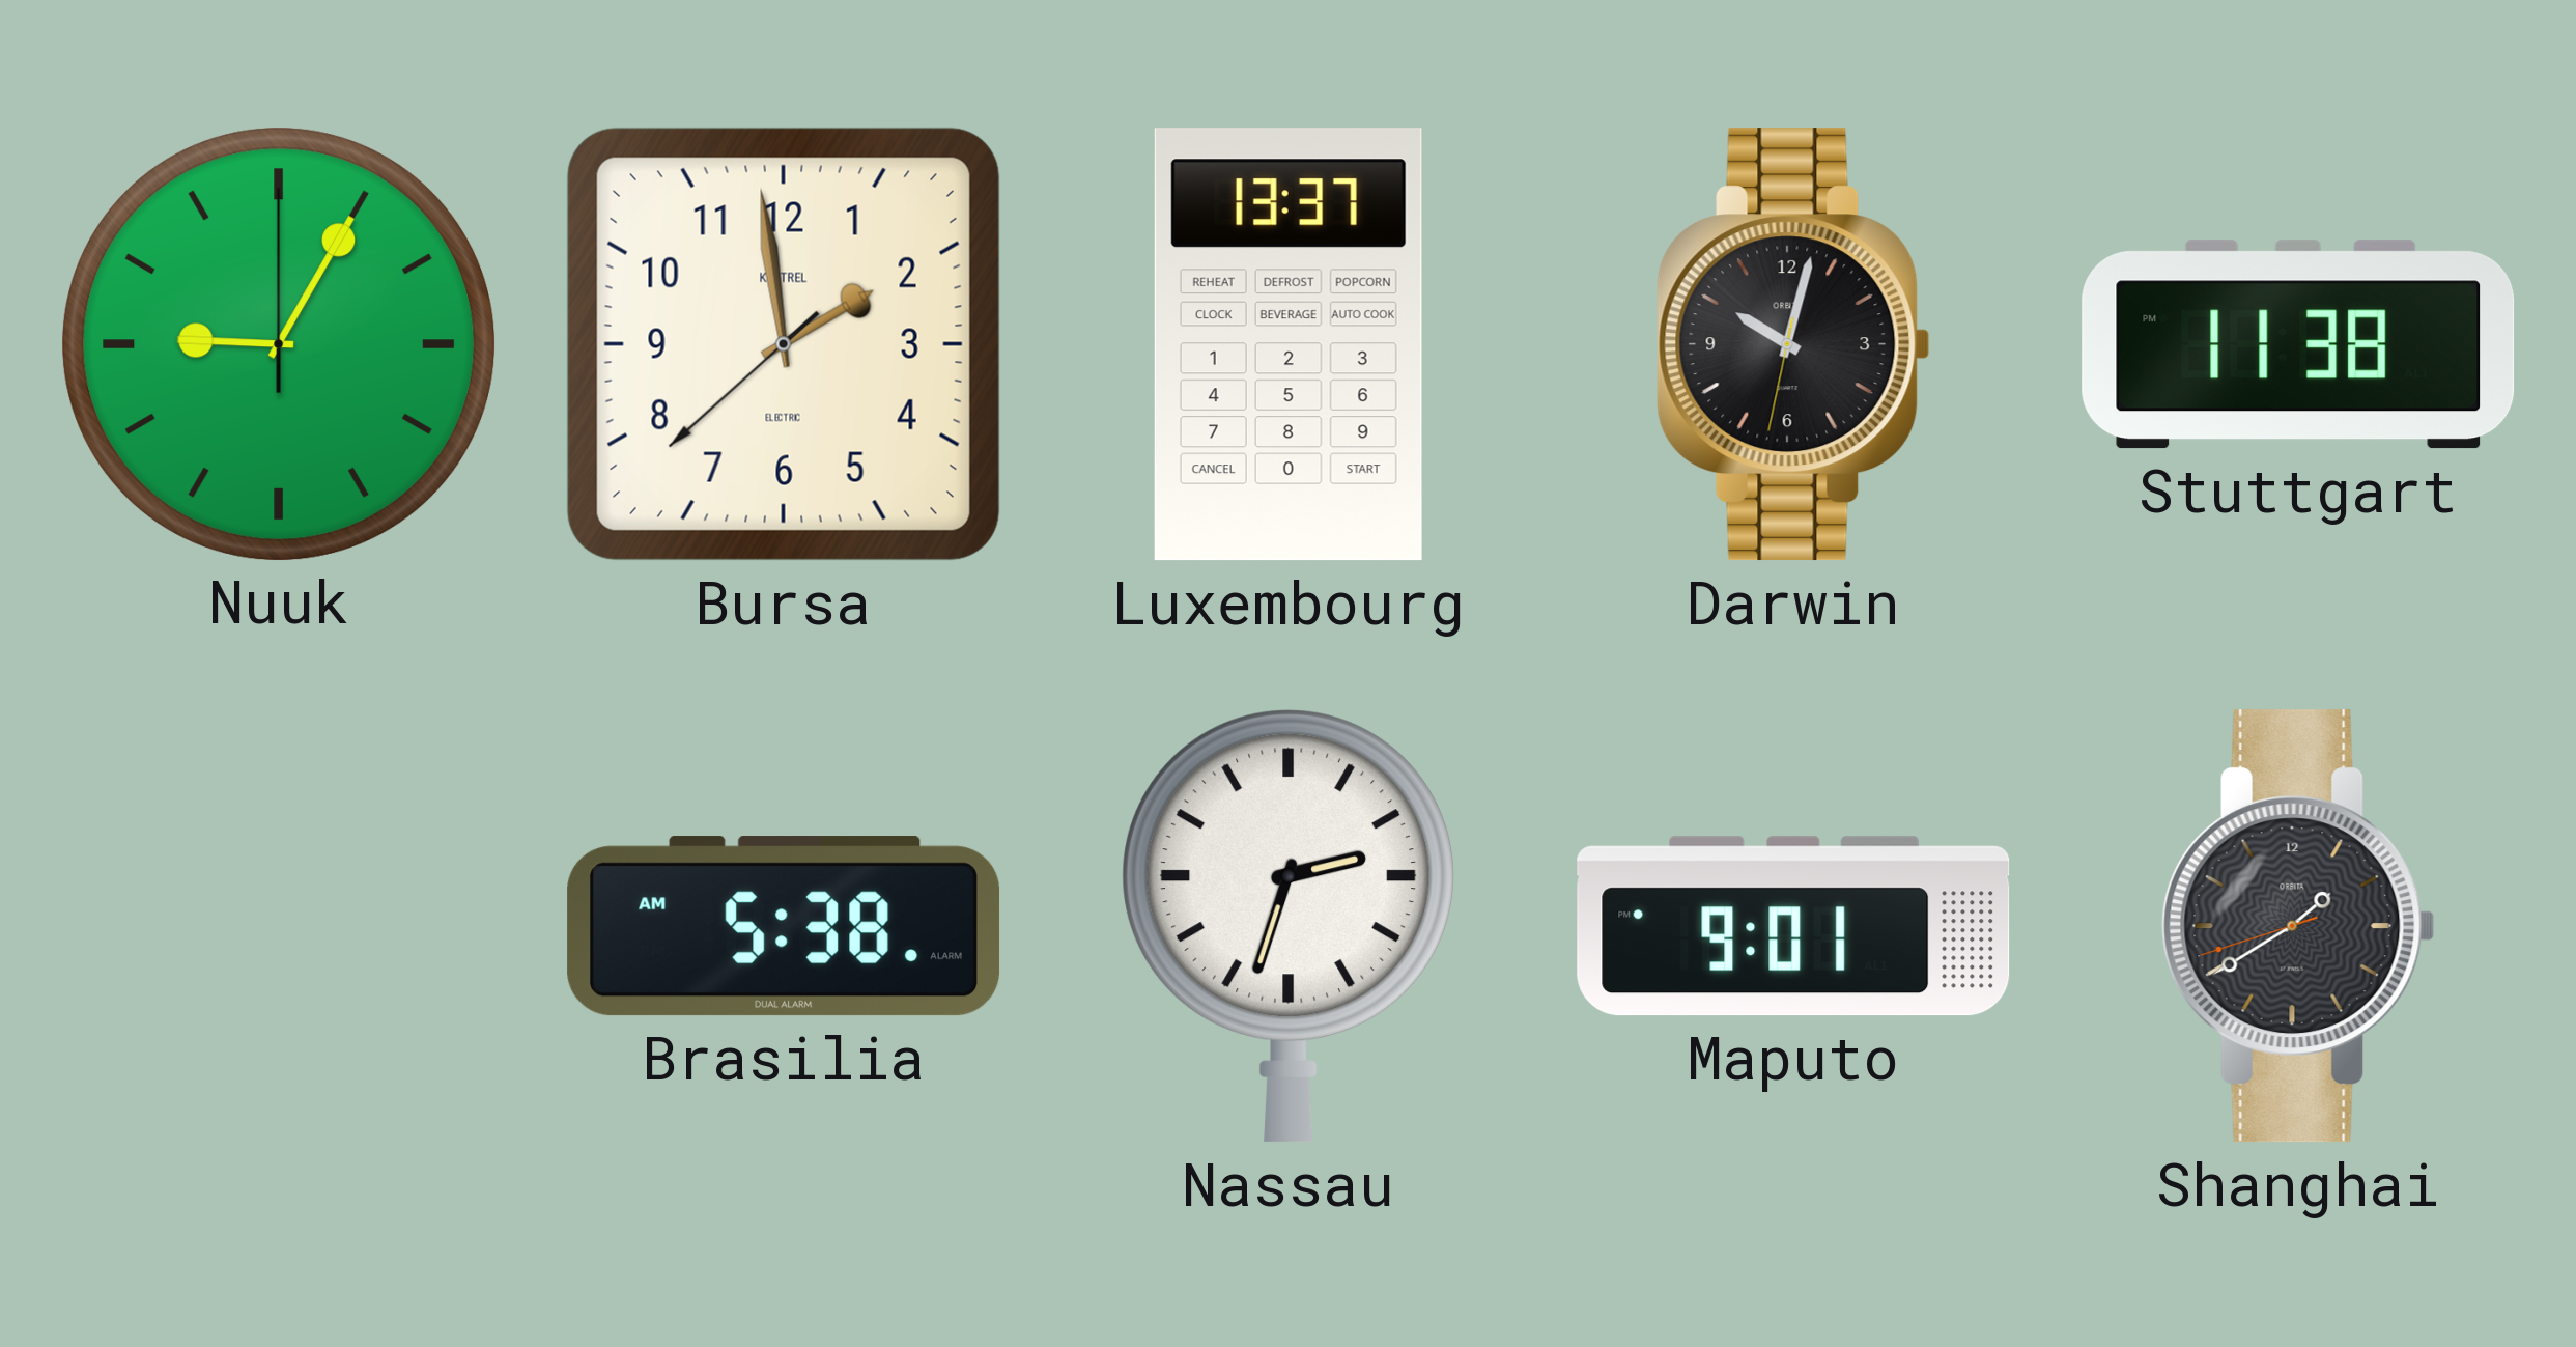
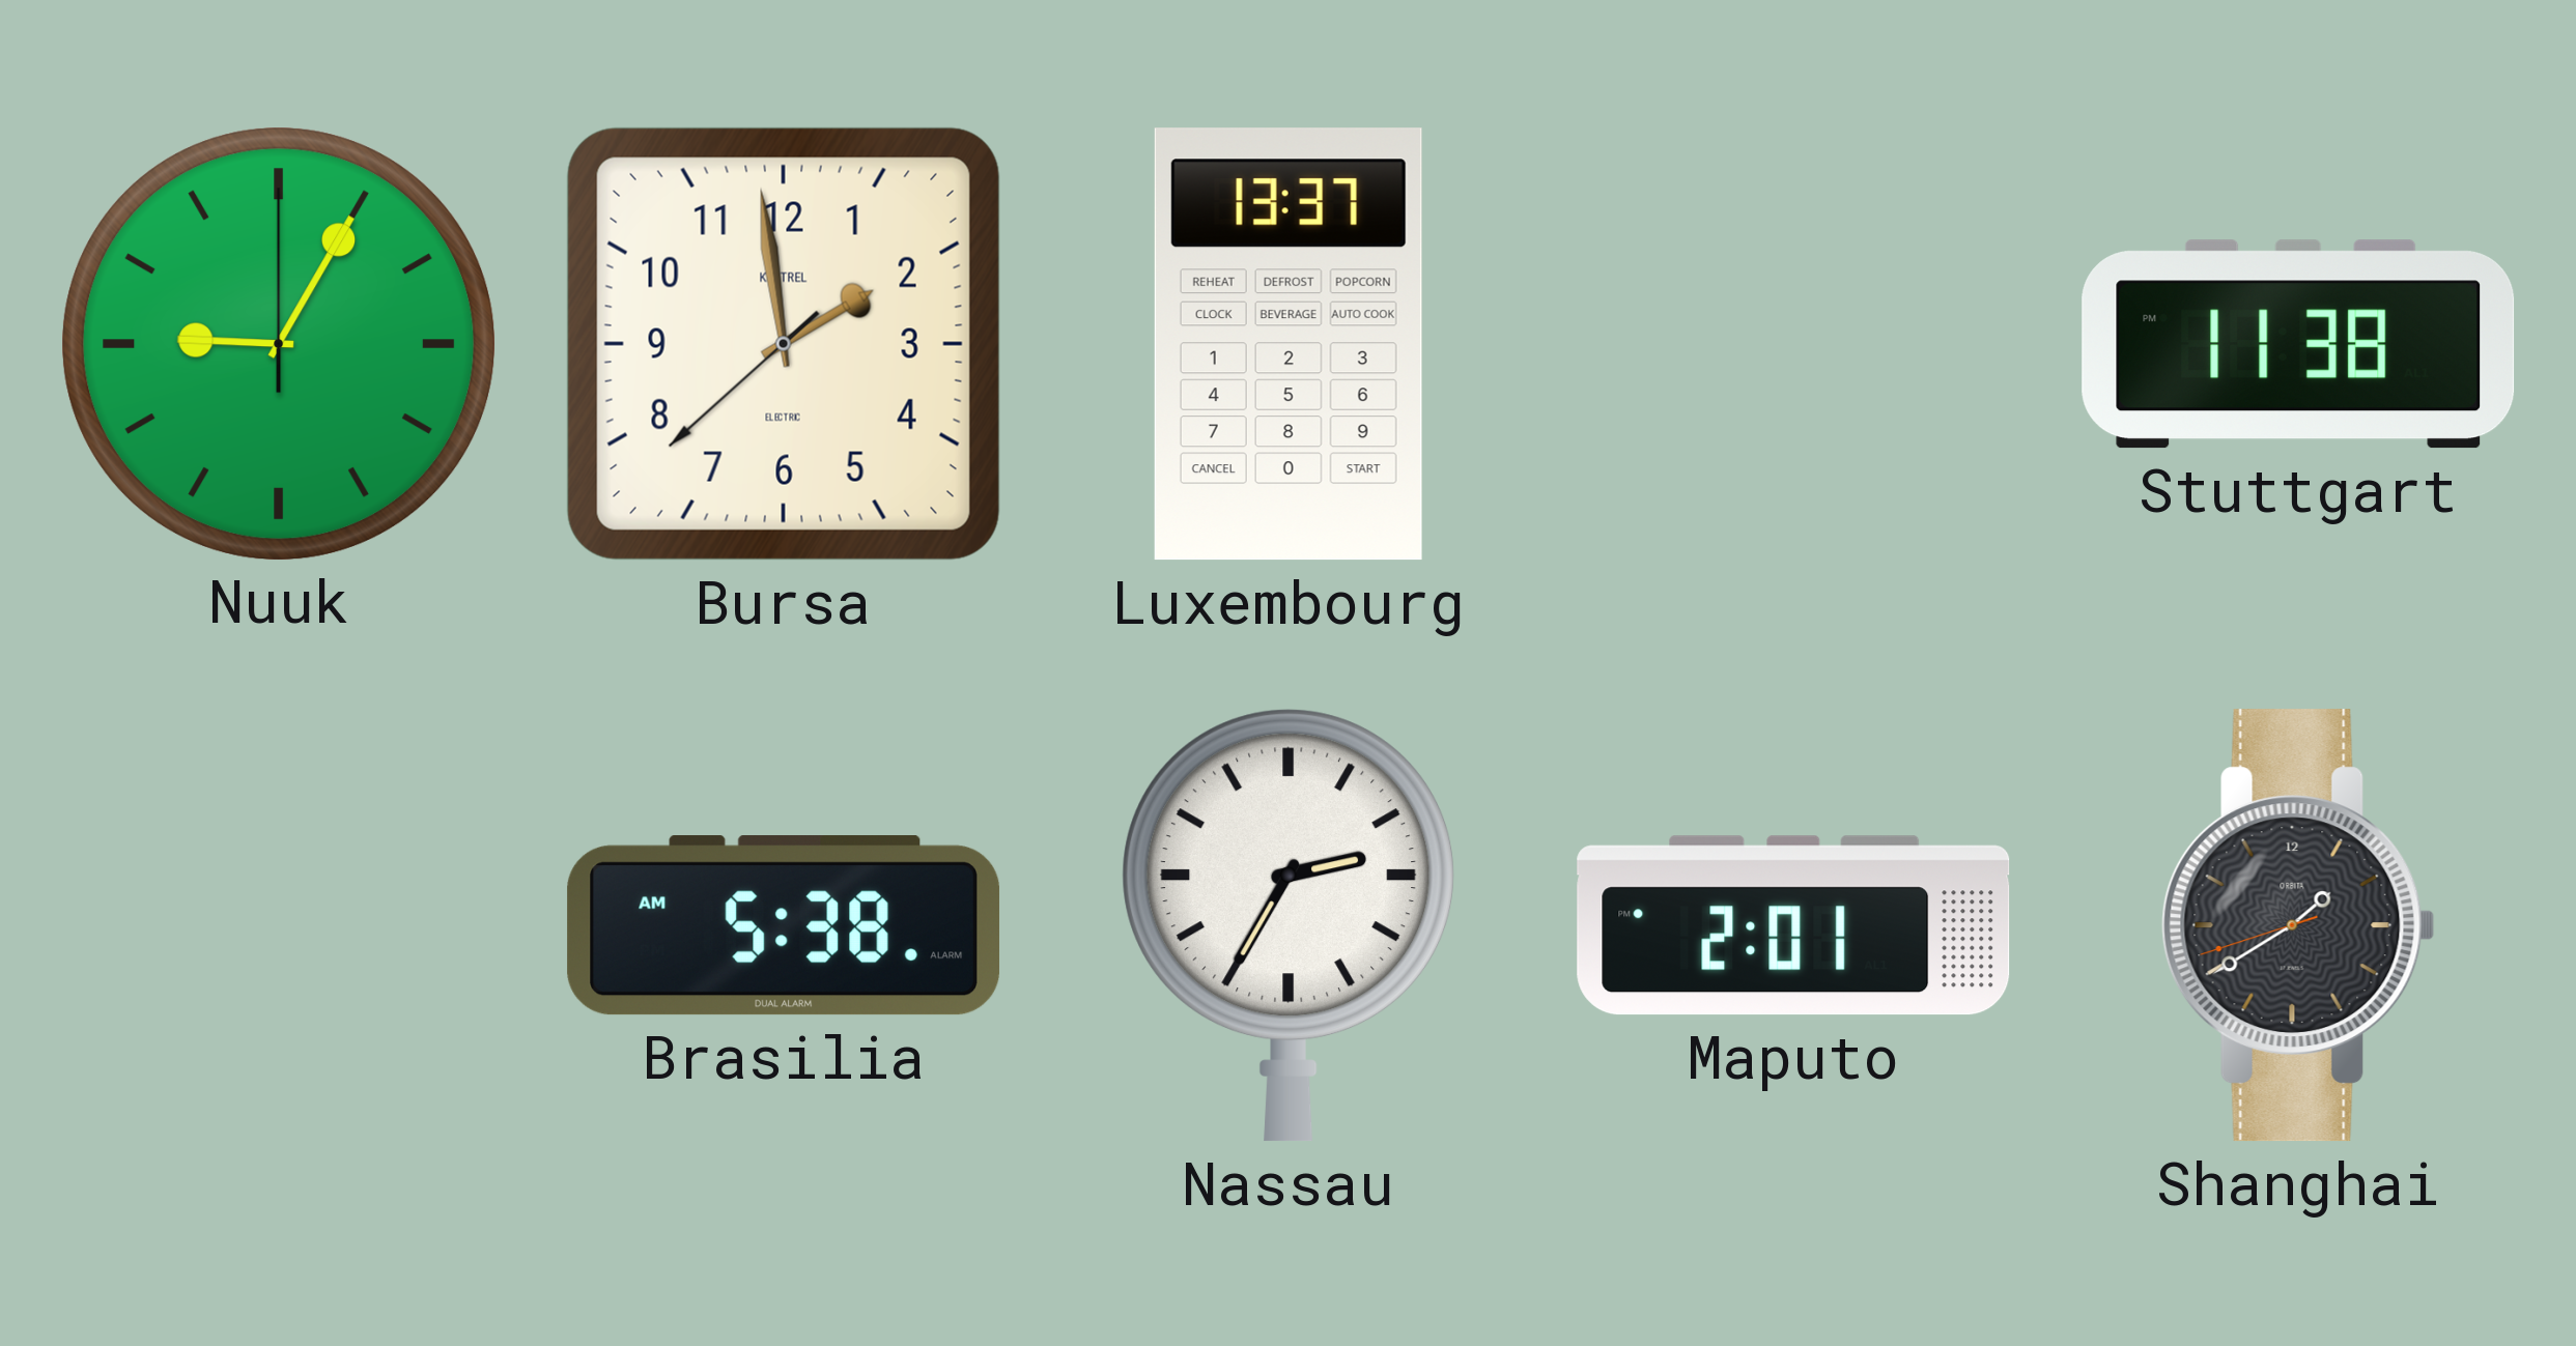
Darwin: 10:02 -> none
Nassau: 2:33 -> 2:35
Maputo: 9:01 -> 2:01
